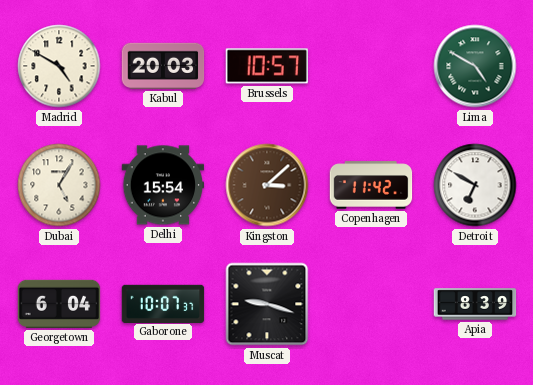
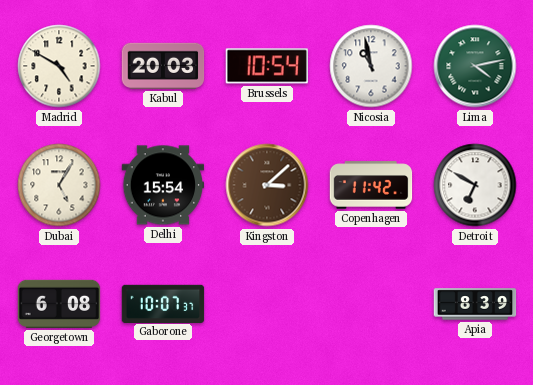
Brussels: 10:57 -> 10:54
Nicosia: none -> 10:58
Lima: 4:50 -> 4:13
Georgetown: 6:04 -> 6:08
Muscat: 9:18 -> none
